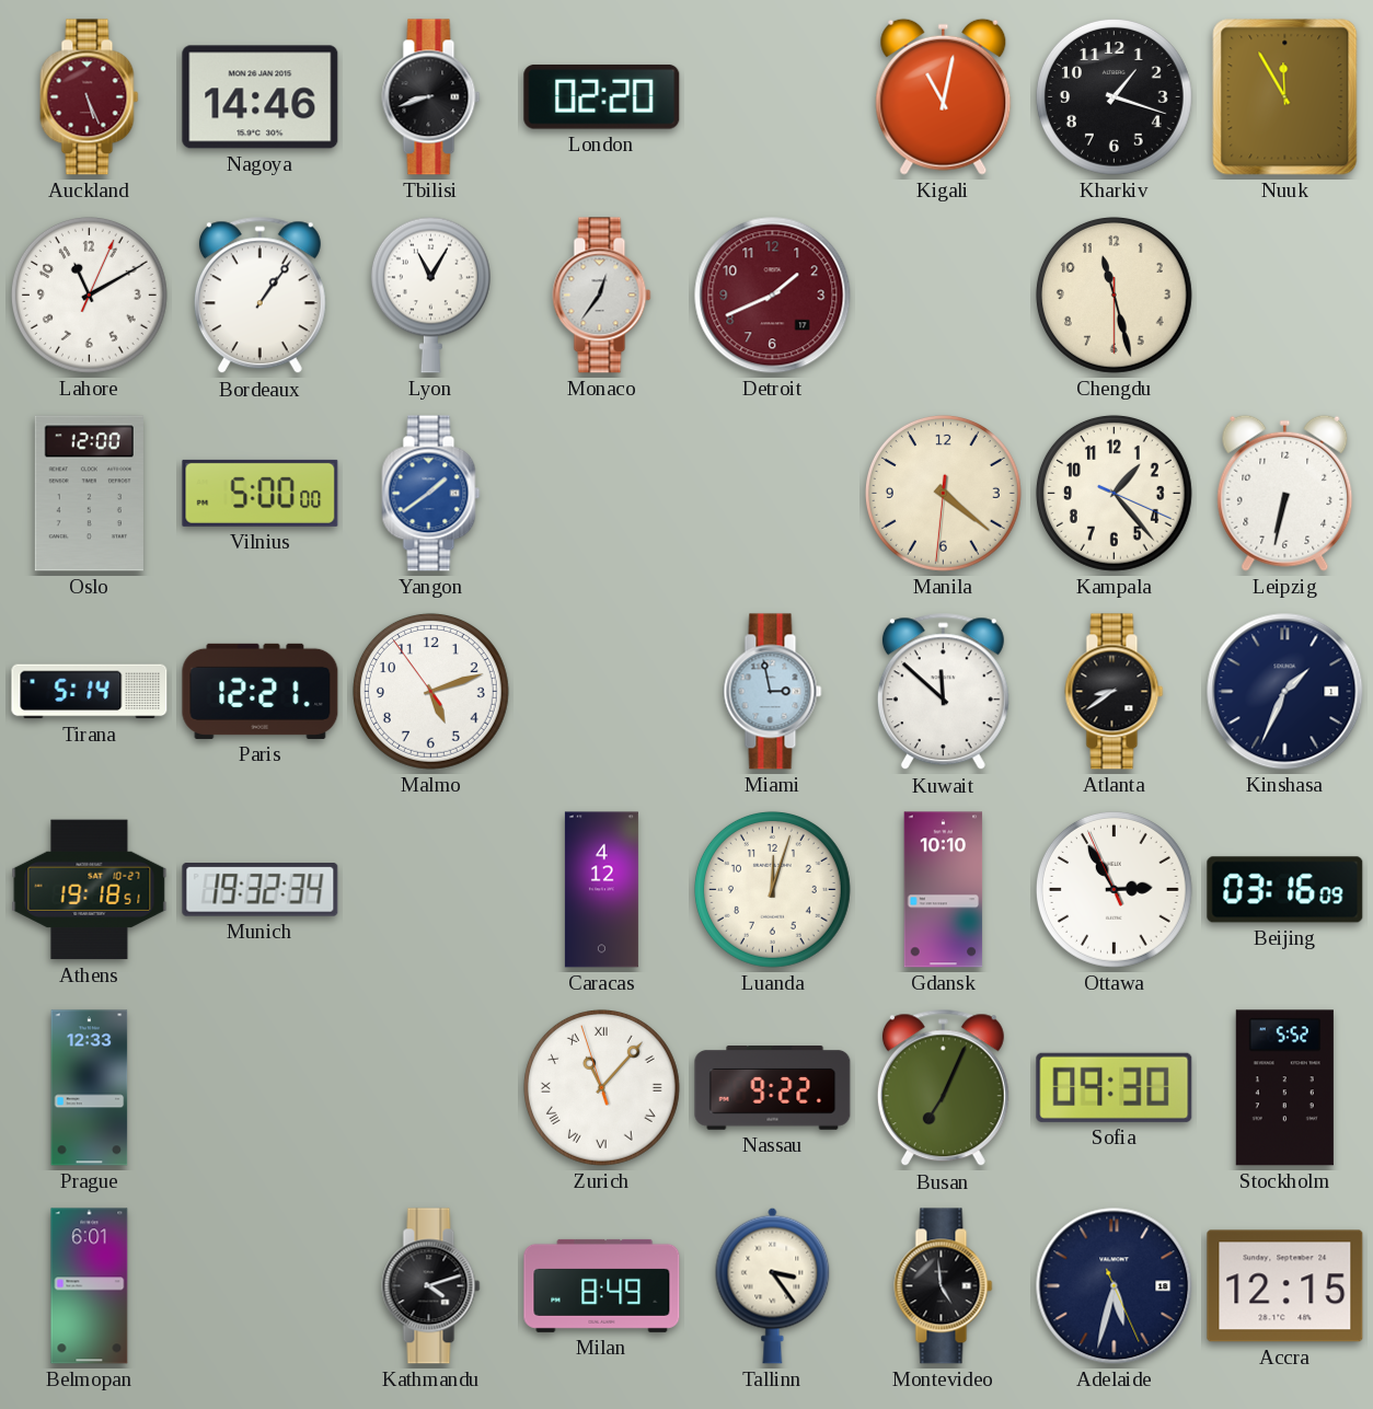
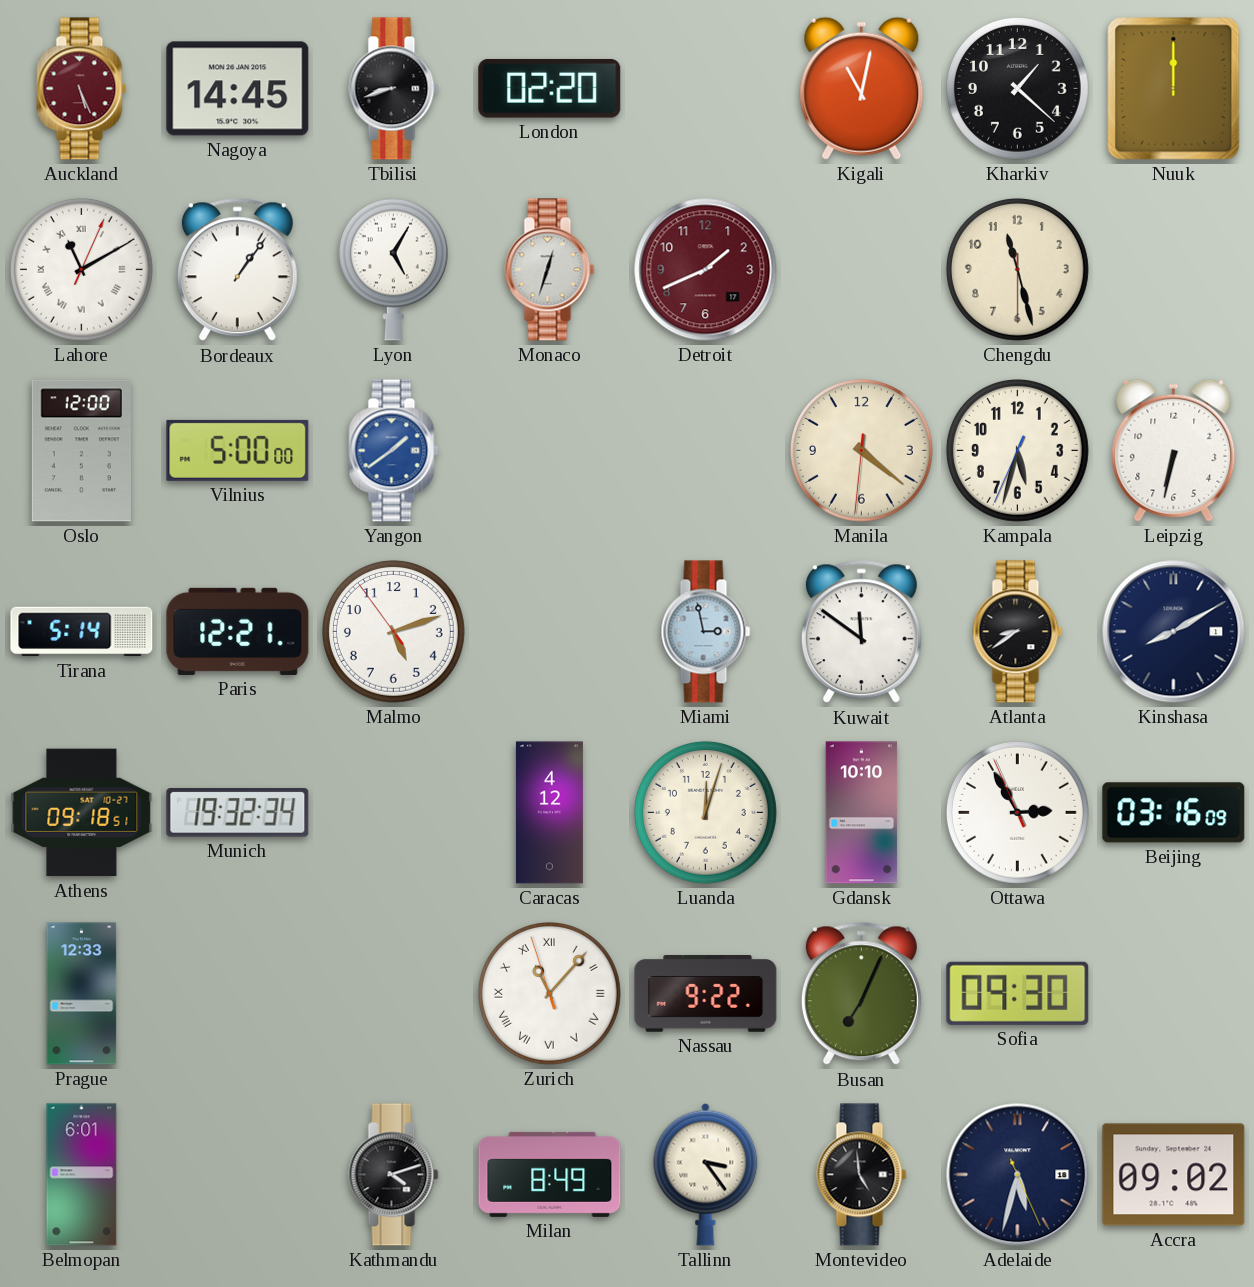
Nagoya: 14:46 -> 14:45
Kharkiv: 1:18 -> 1:22
Nuuk: 11:55 -> 12:00
Lahore numerals: Arabic -> Roman
Lyon: 11:05 -> 5:05
Monaco: 12:36 -> 12:33
Kampala: 1:23 -> 5:32
Kuwait: 11:52 -> 11:51
Kinshasa: 1:34 -> 8:10
Athens: 19:18 -> 09:18
Stockholm: 5:52 -> none
Accra: 12:15 -> 09:02
